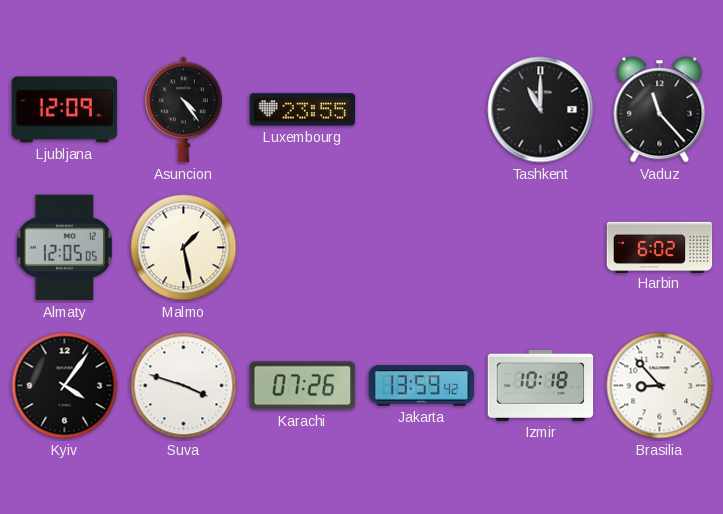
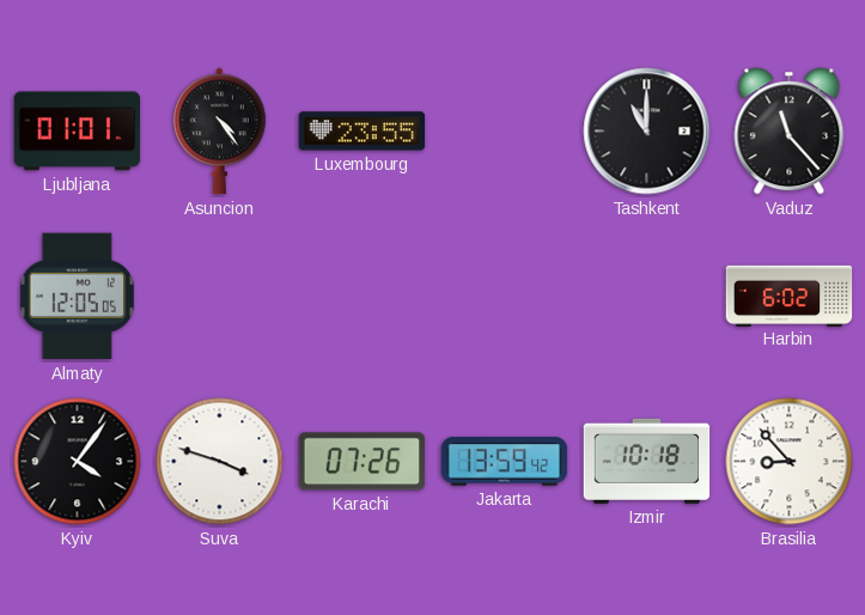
Ljubljana: 12:09 -> 01:01
Malmo: 1:28 -> none
